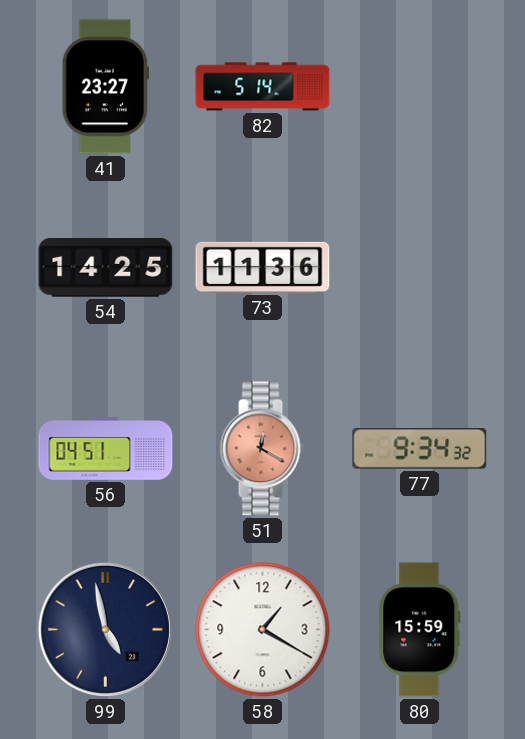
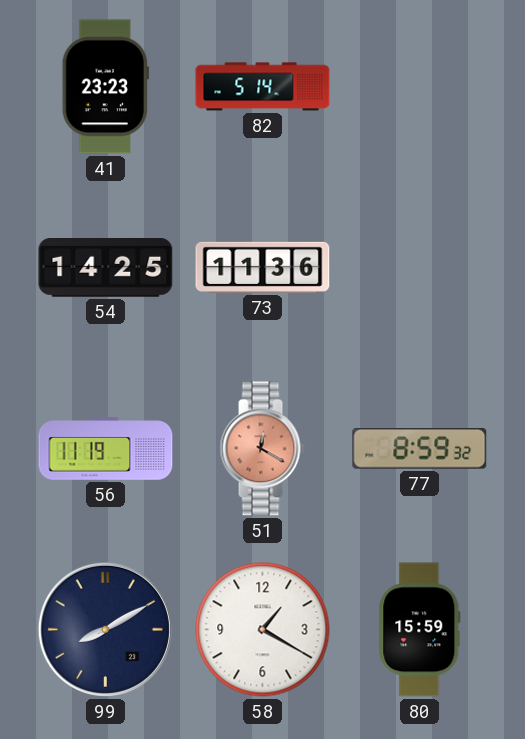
41: 23:27 -> 23:23
56: 04:51 -> 11:19
77: 9:34 -> 8:59
99: 4:58 -> 8:10
